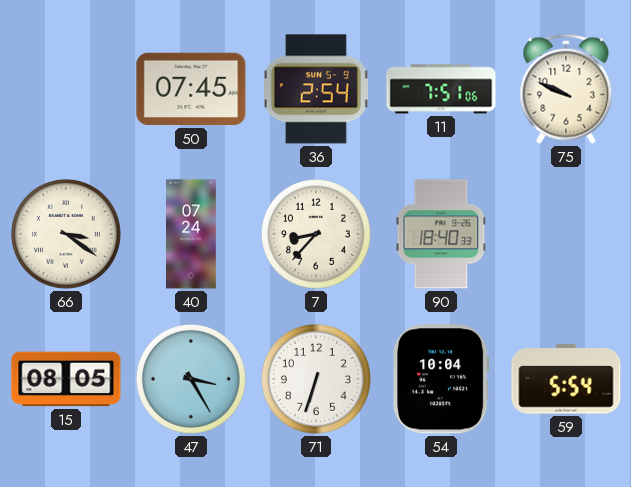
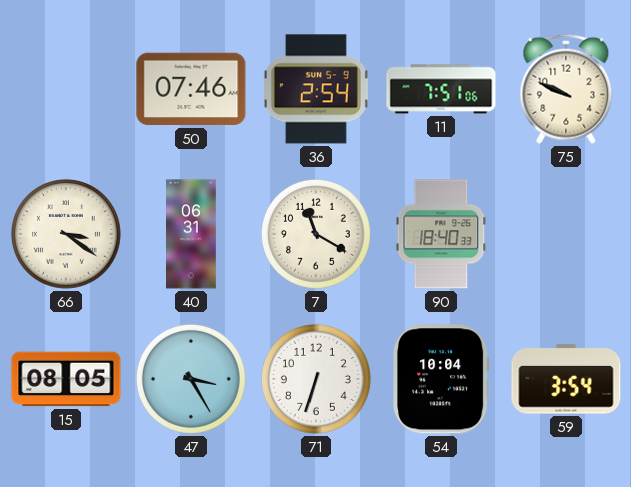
50: 07:45 -> 07:46
40: 07:24 -> 06:31
7: 8:37 -> 11:20
59: 5:54 -> 3:54
